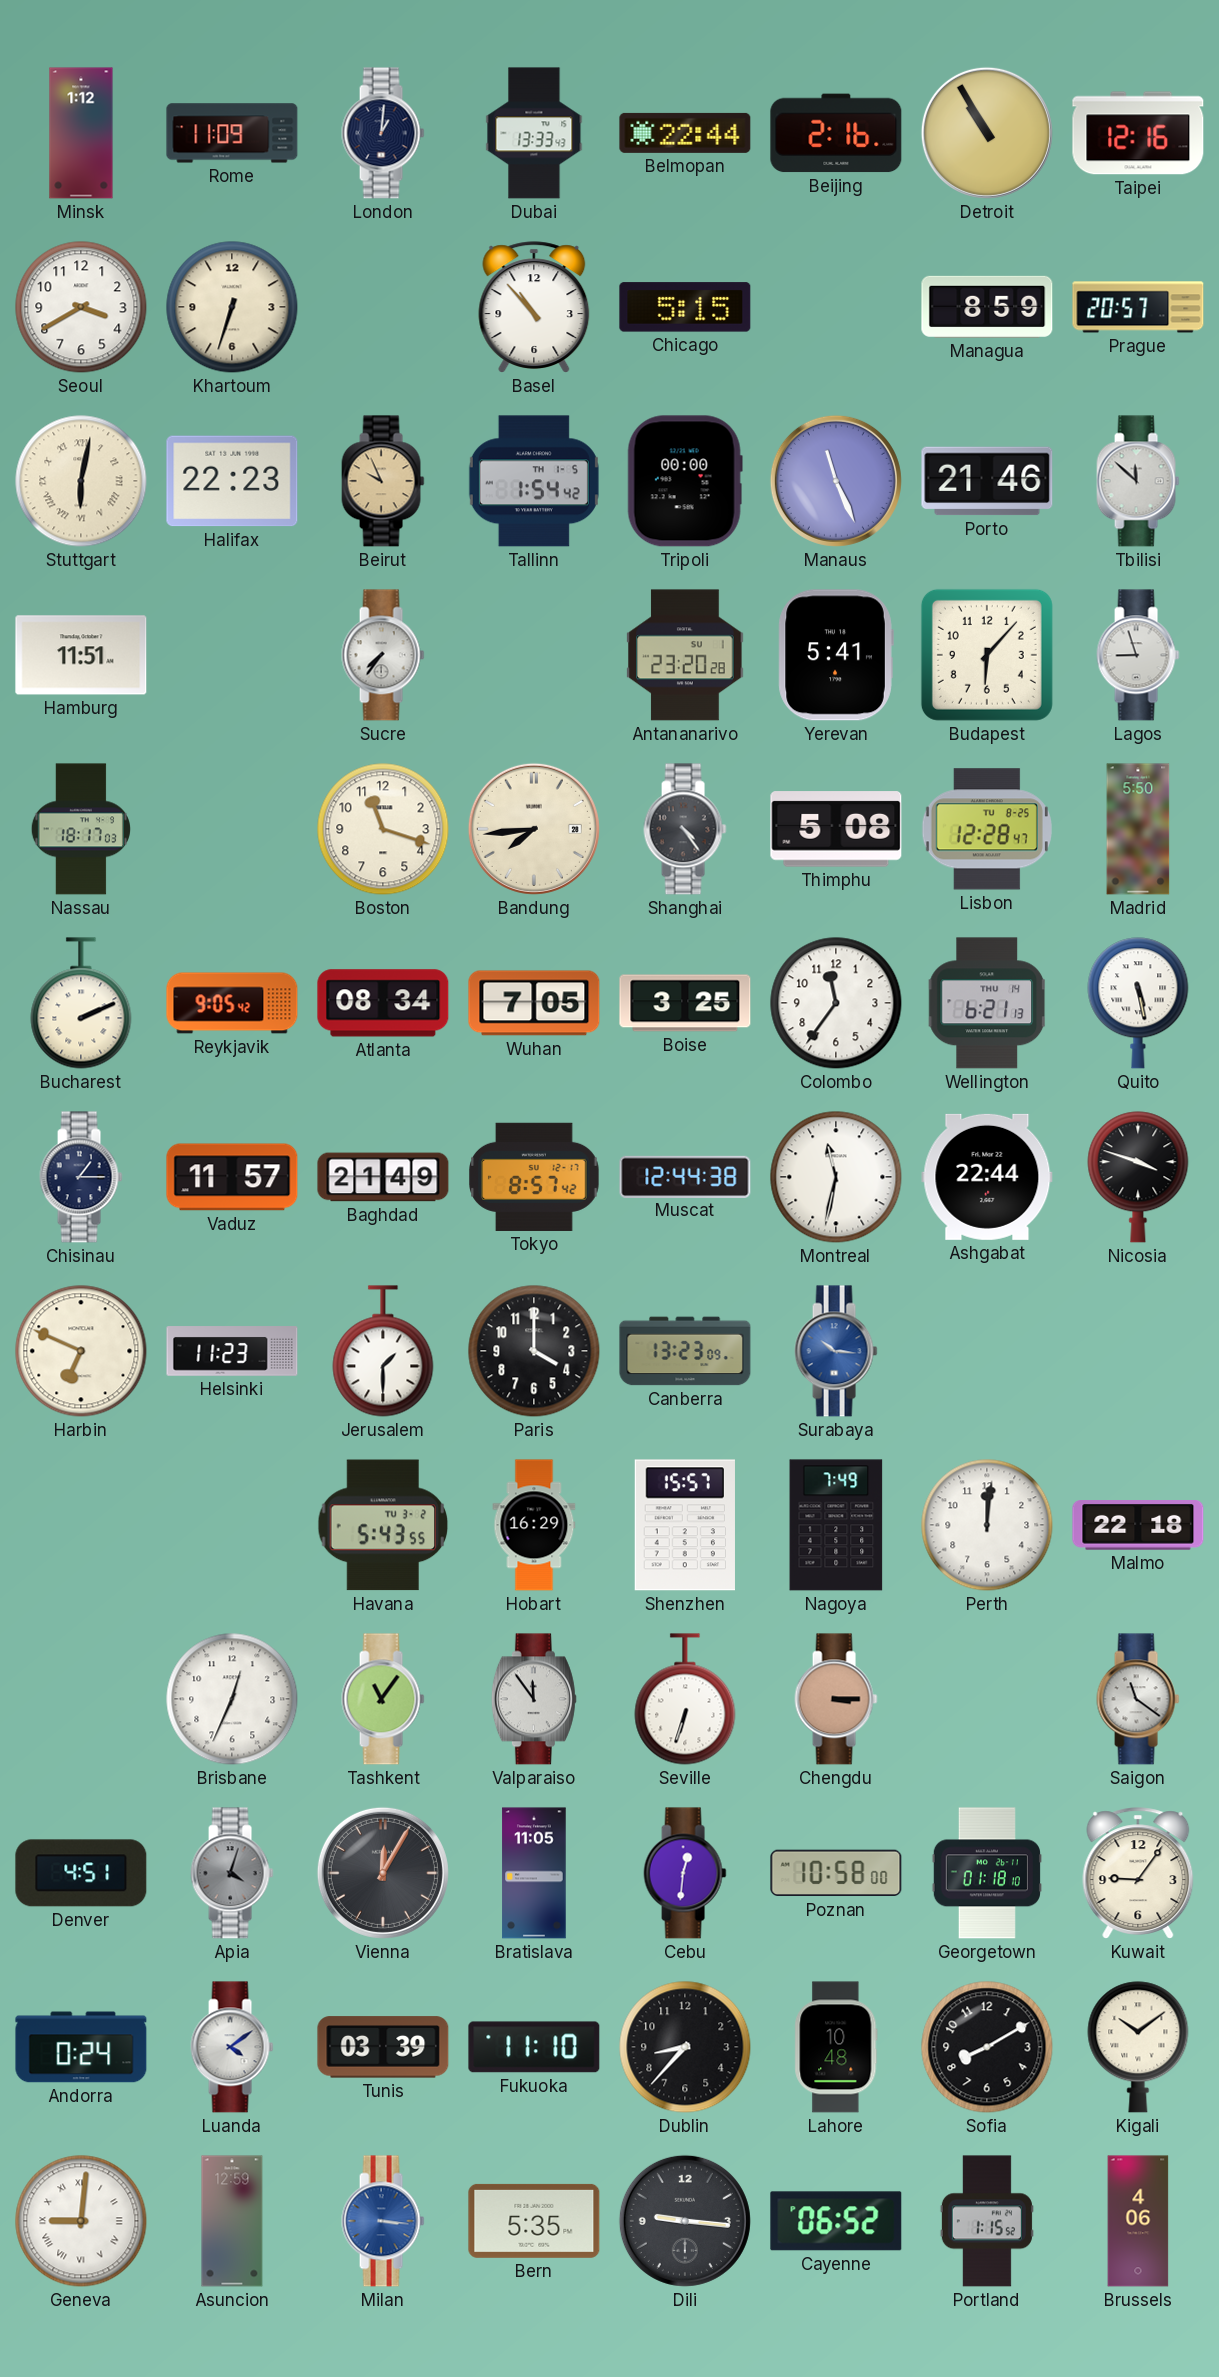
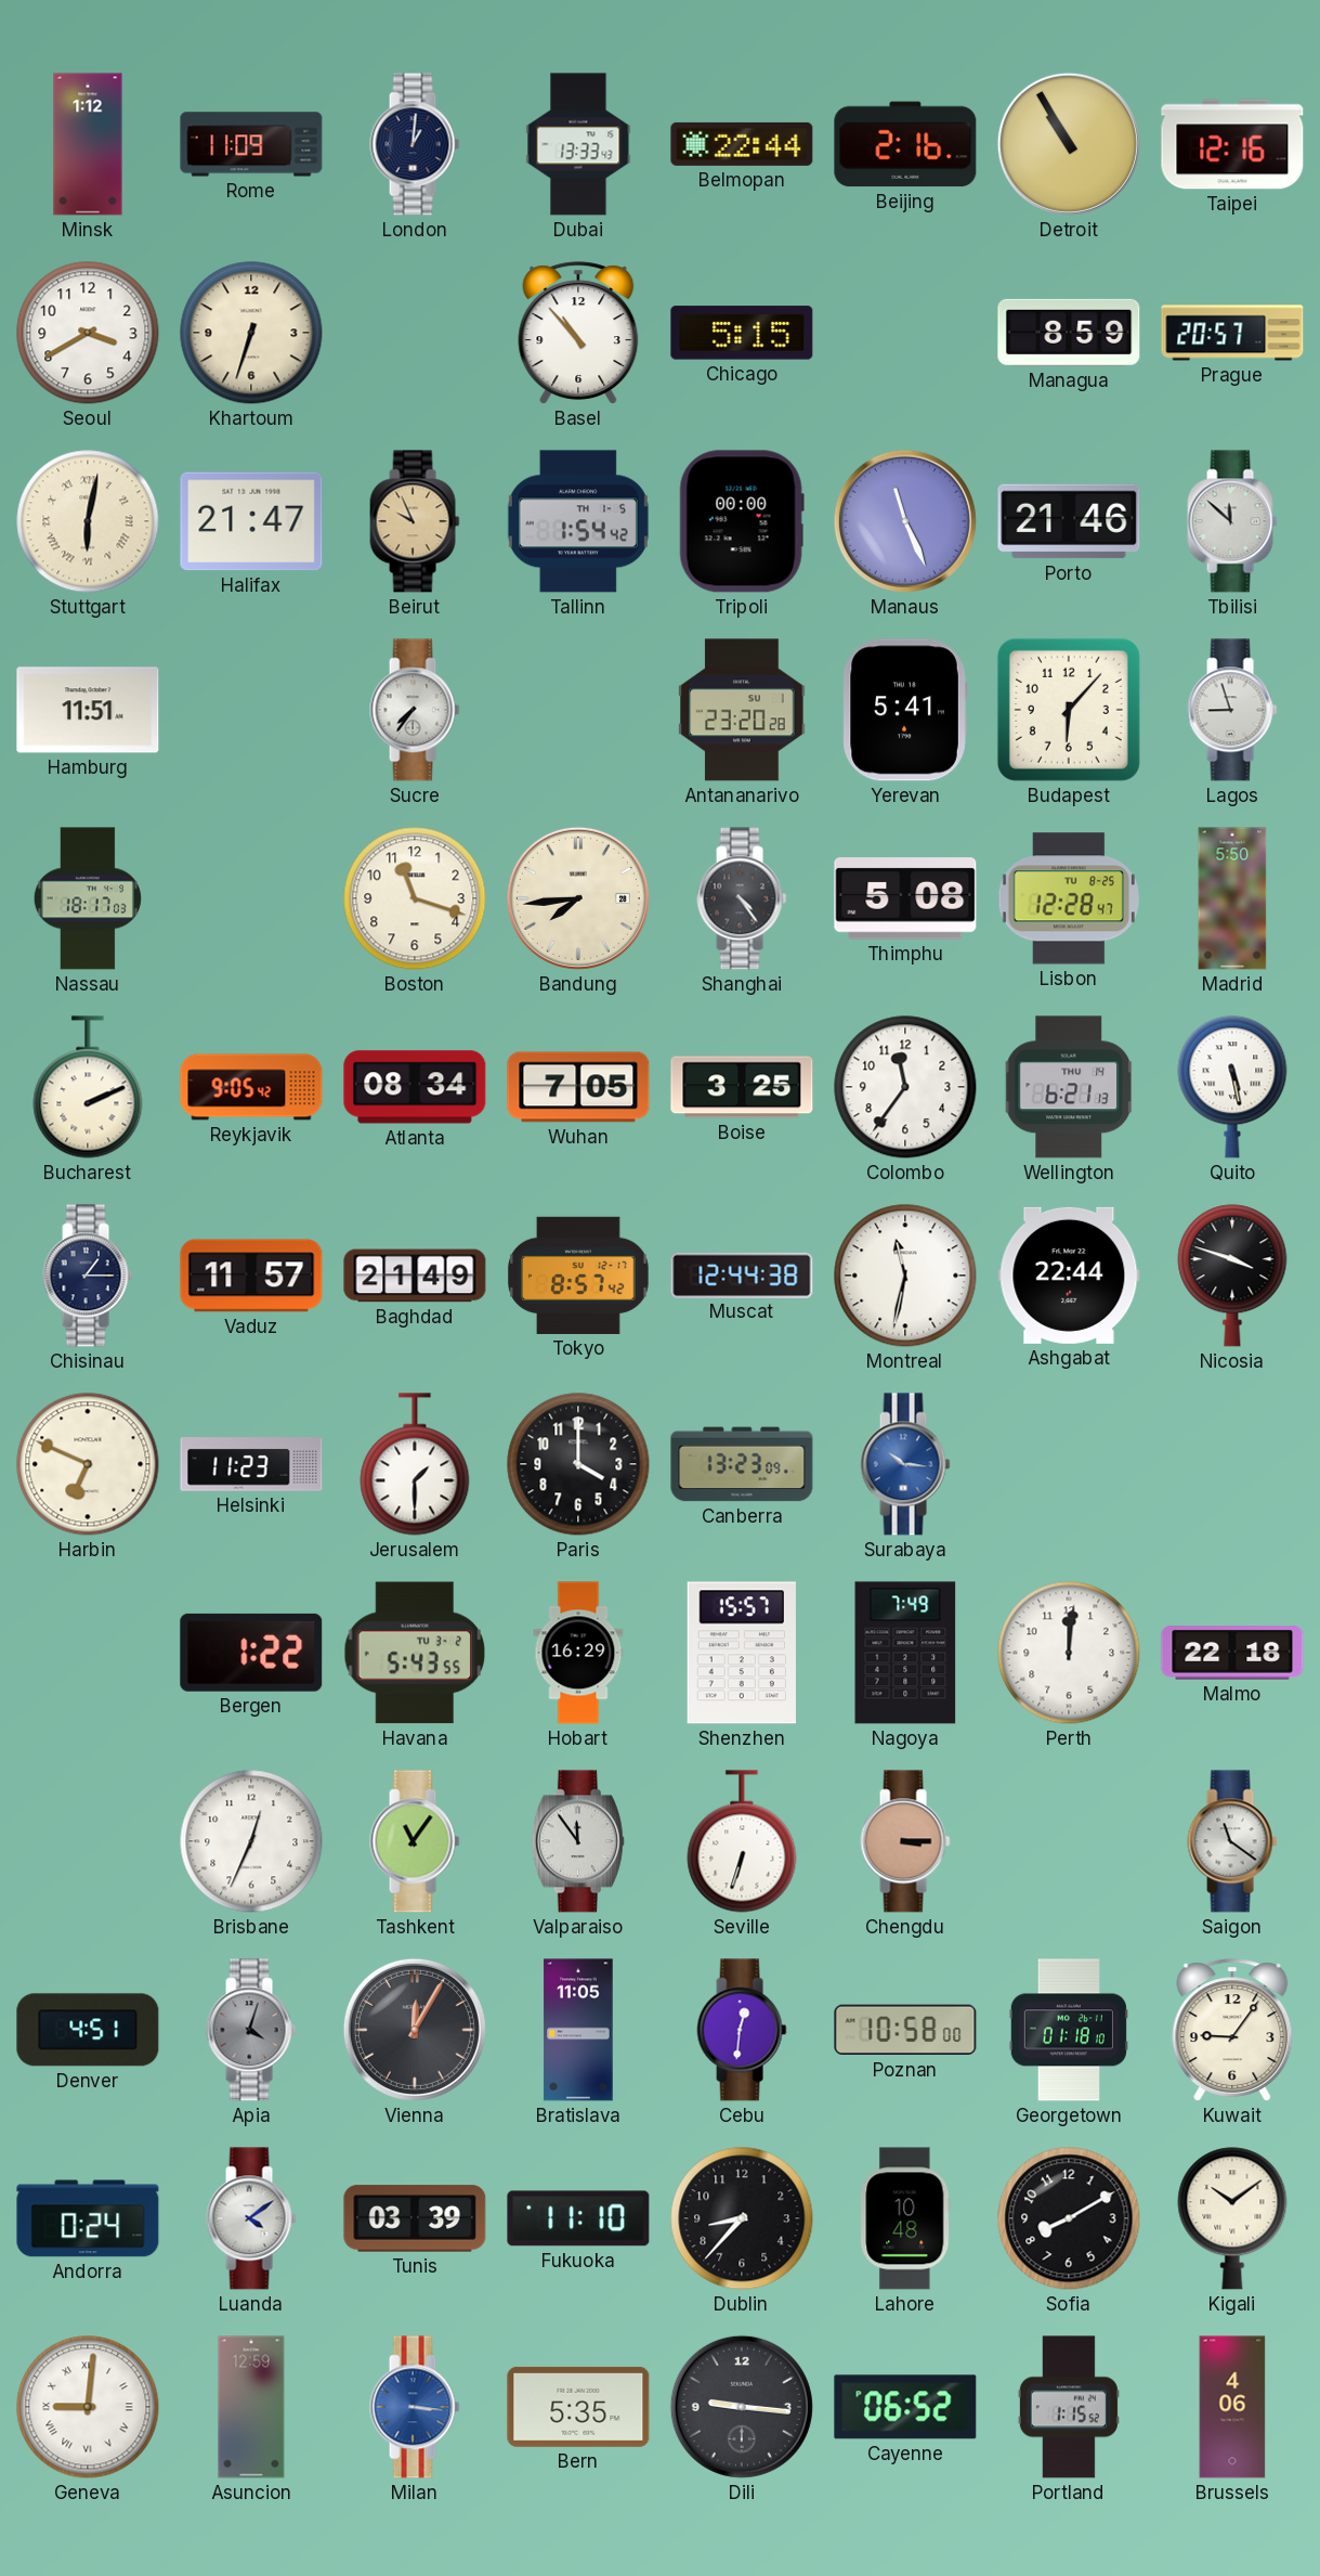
Halifax: 22:23 -> 21:47
Bergen: none -> 1:22
